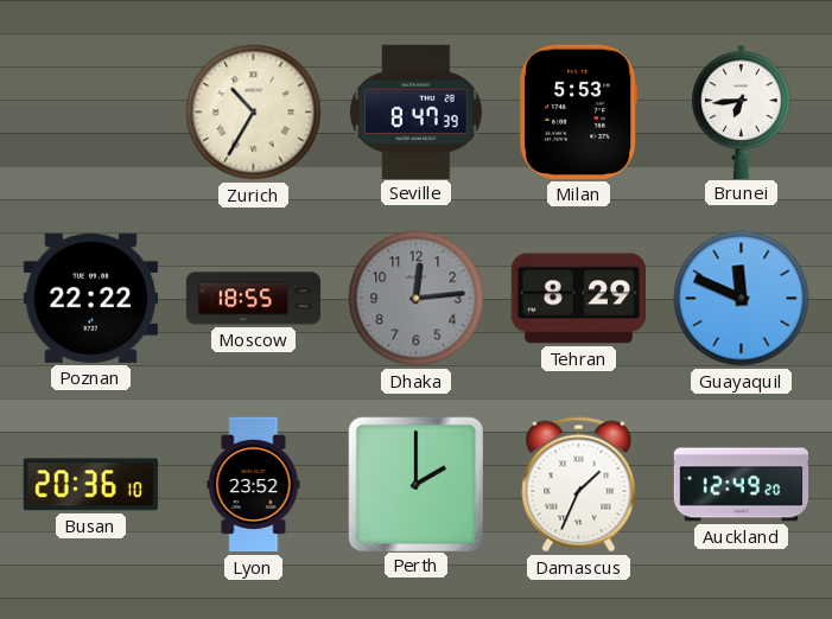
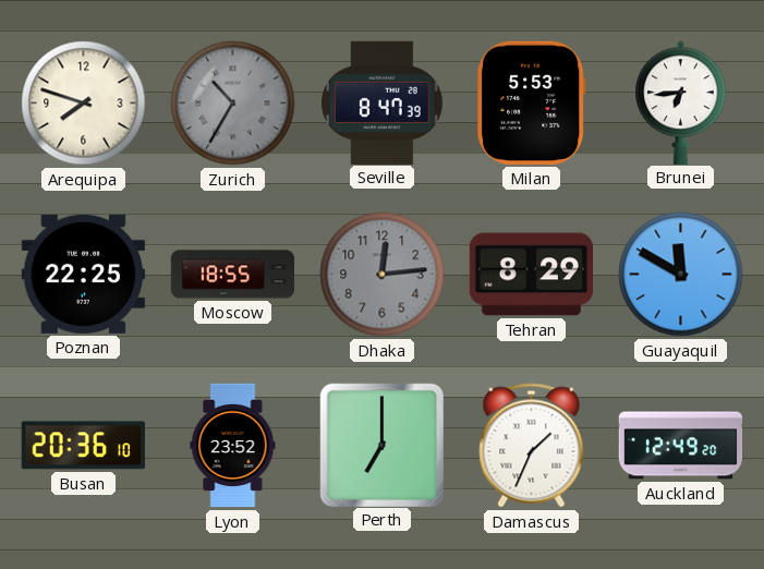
Arequipa: none -> 7:48
Zurich dial: cream -> grey
Poznan: 22:22 -> 22:25
Guayaquil: 11:49 -> 11:50
Perth: 2:00 -> 7:00
